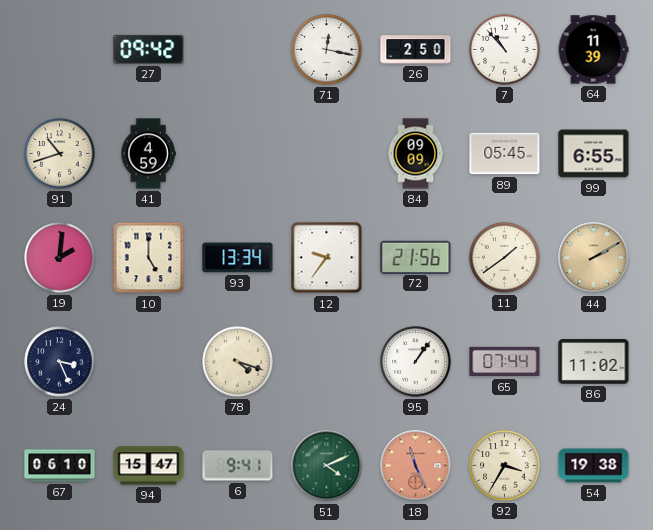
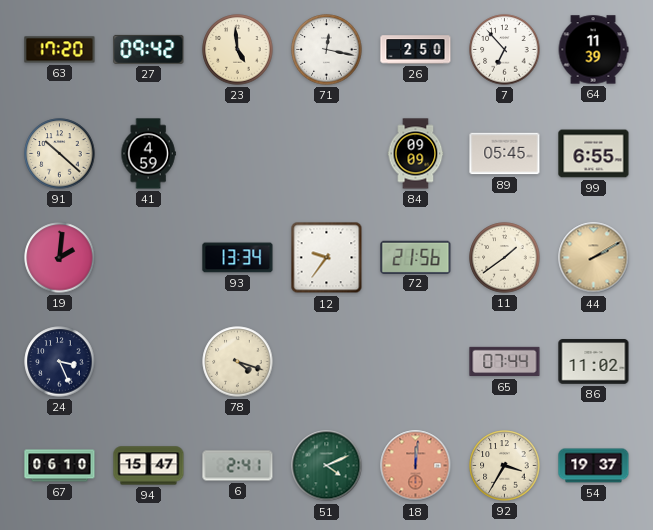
63: none -> 17:20
23: none -> 4:59
7: 10:53 -> 6:53
91: 10:42 -> 10:22
10: 5:00 -> none
95: 1:06 -> none
6: 9:41 -> 2:41
18: 11:26 -> 12:01
54: 19:38 -> 19:37
